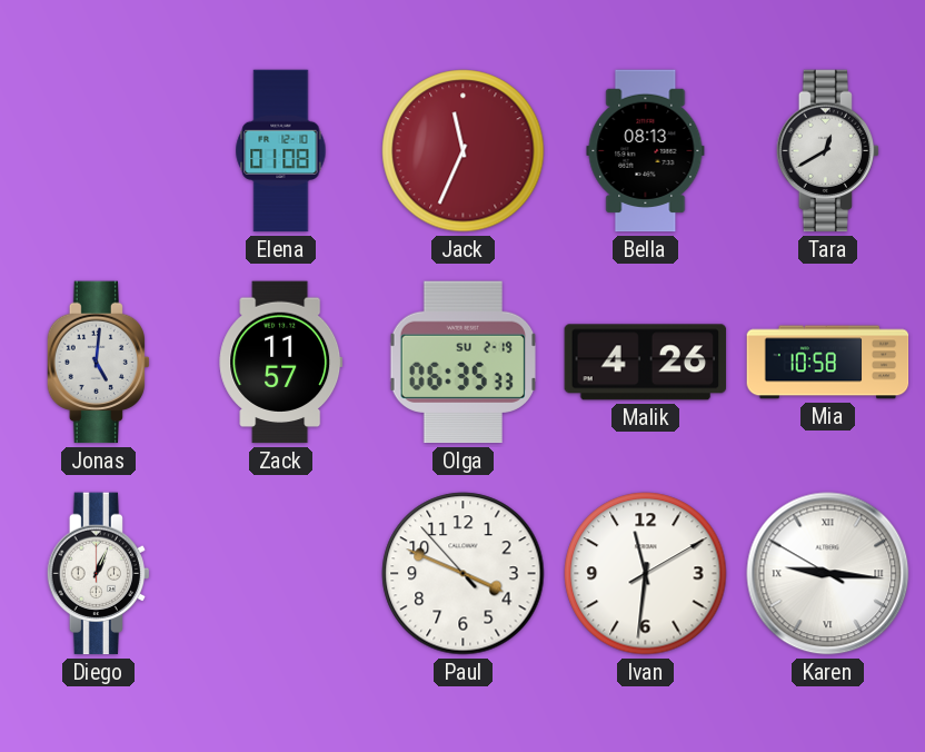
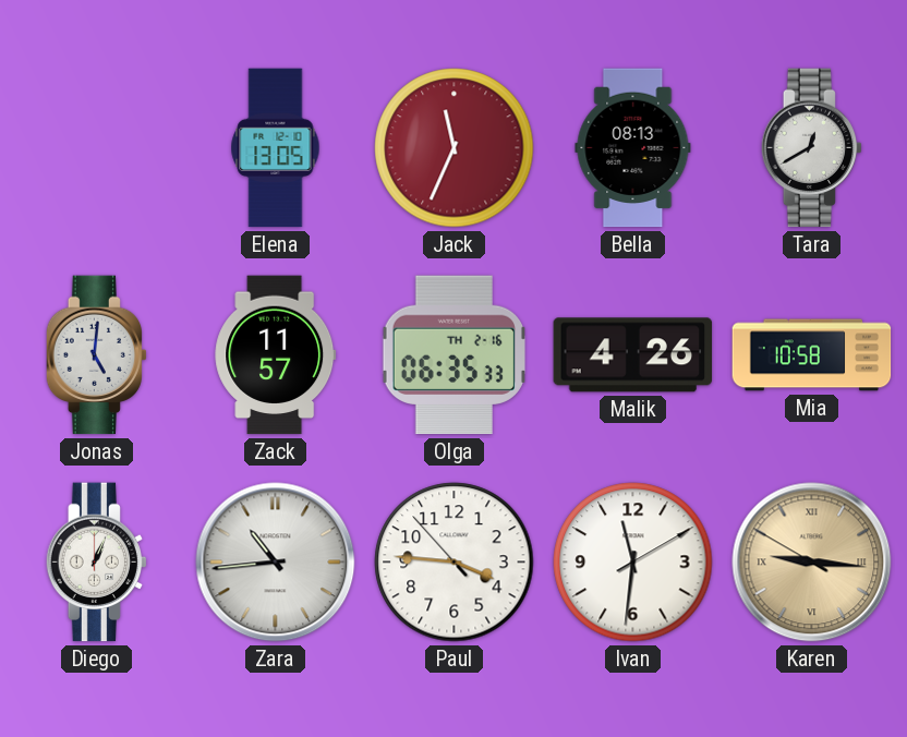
Elena: 01:08 -> 13:05
Olga date: SU 2-19 -> TH 2-16
Zara: none -> 10:44
Paul: 3:48 -> 3:45
Karen dial: white -> champagne
